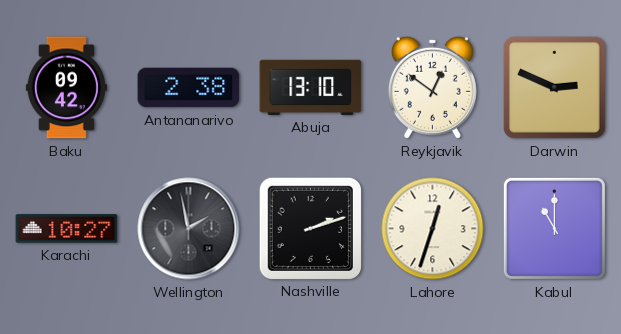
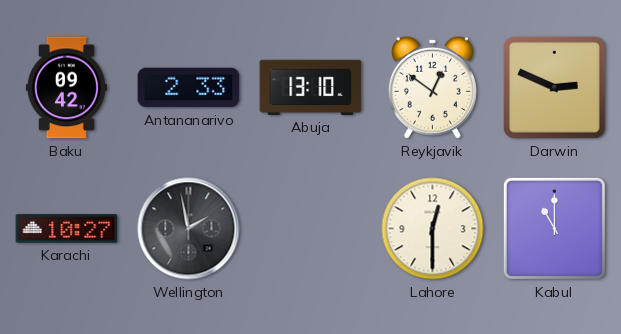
Antananarivo: 2:38 -> 2:33
Nashville: 2:12 -> none
Lahore: 12:33 -> 12:30
